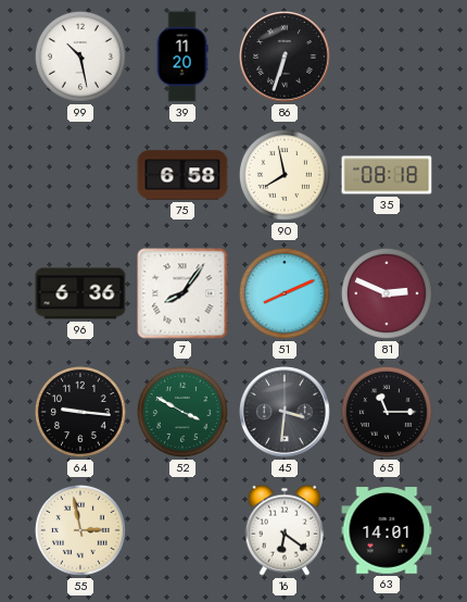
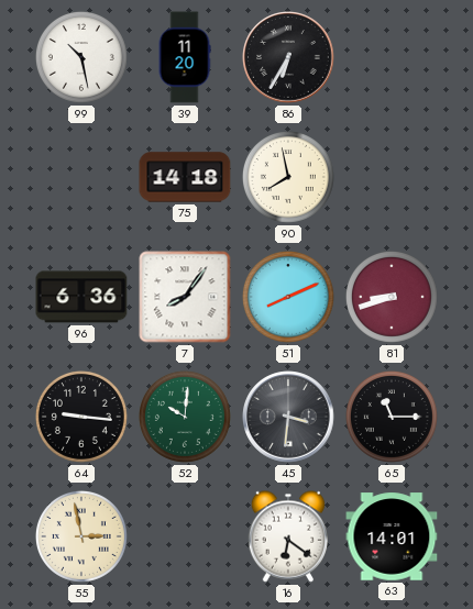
86: 6:33 -> 6:35
75: 6:58 -> 14:18
35: 08:18 -> none
81: 2:49 -> 8:42
52: 3:50 -> 10:01
